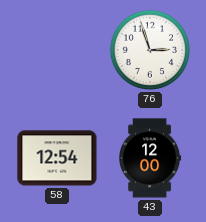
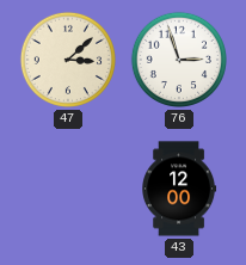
47: none -> 3:08
58: 12:54 -> none
